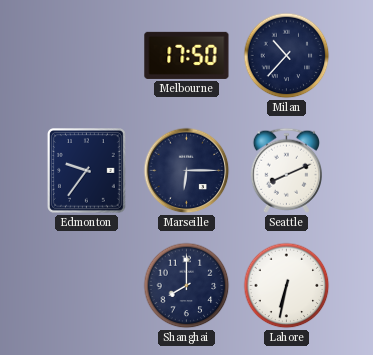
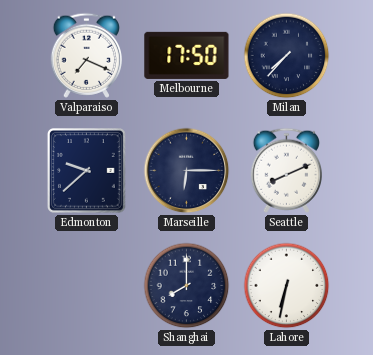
Valparaiso: none -> 7:19
Milan: 10:37 -> 7:37
Edmonton: 9:36 -> 9:38
